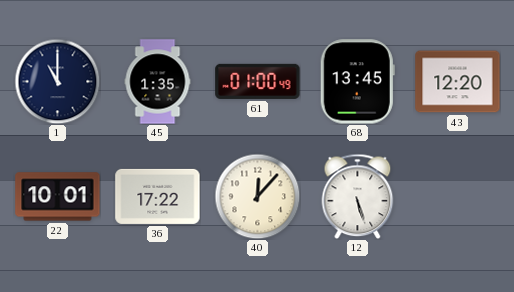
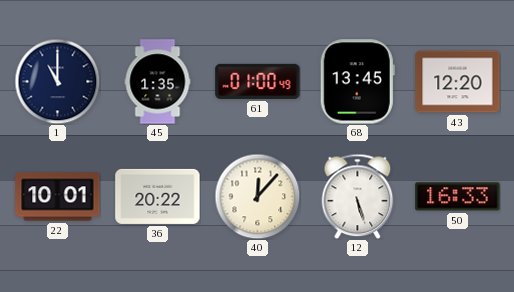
36: 17:22 -> 20:22
50: none -> 16:33
